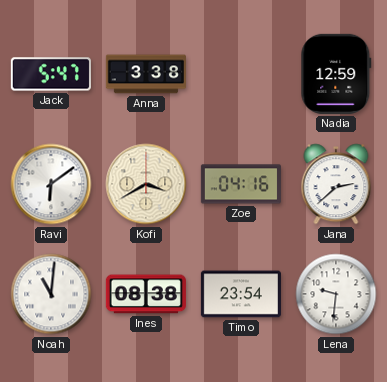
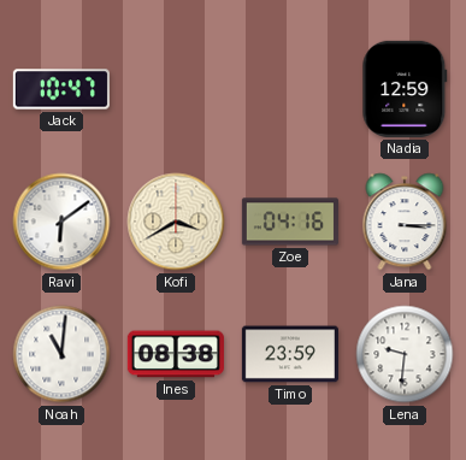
Jack: 5:47 -> 10:47
Anna: 3:38 -> none
Jana: 2:38 -> 3:15
Timo: 23:54 -> 23:59
